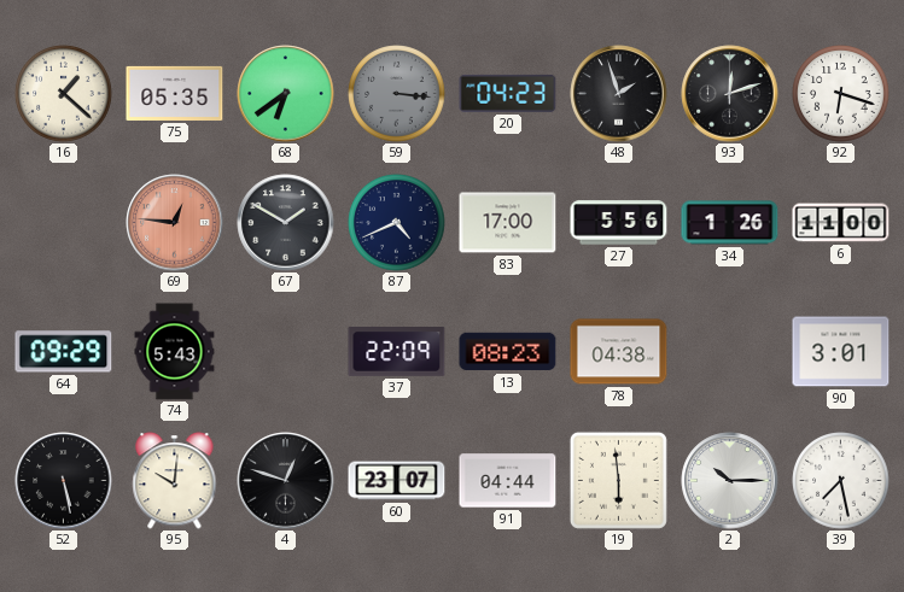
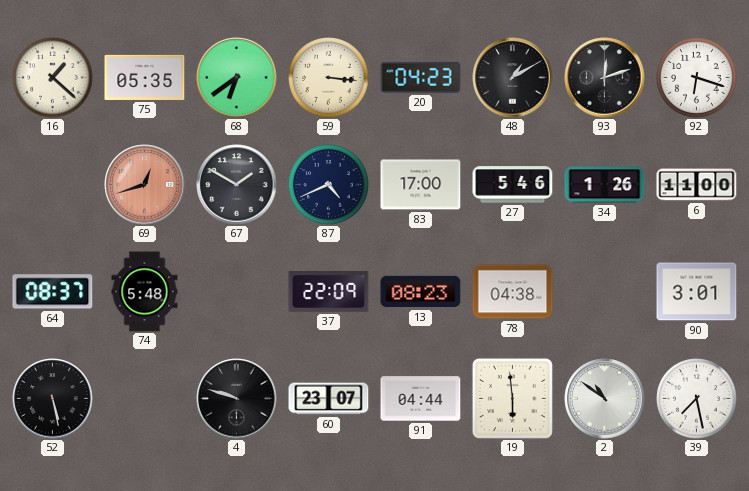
59 dial: grey -> cream
48: 1:57 -> 1:10
69: 12:46 -> 12:42
27: 5:56 -> 5:46
64: 09:29 -> 08:37
74: 5:43 -> 5:48
95: 10:01 -> none
4: 12:48 -> 9:48
2: 10:15 -> 10:51
